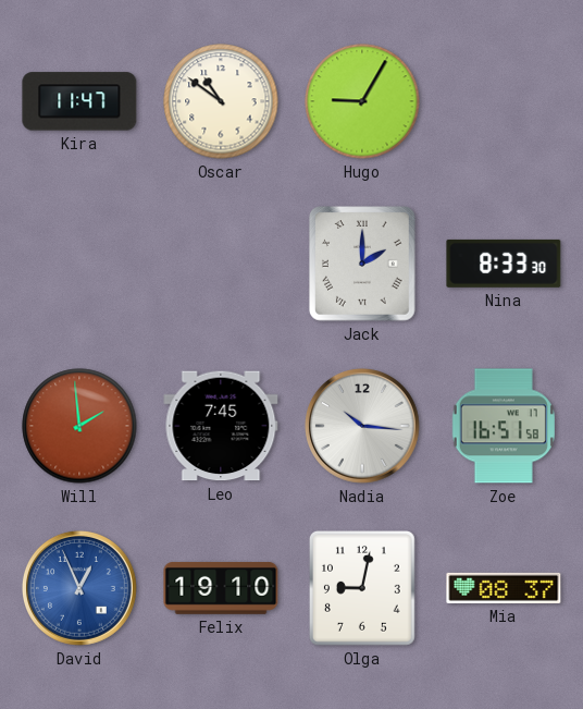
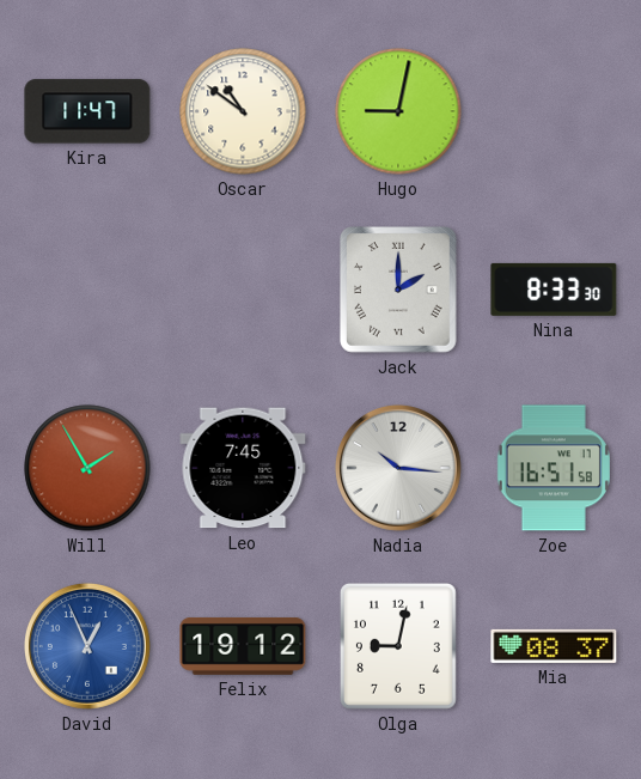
Hugo: 9:05 -> 9:02
Will: 1:59 -> 1:55
Felix: 19:10 -> 19:12
